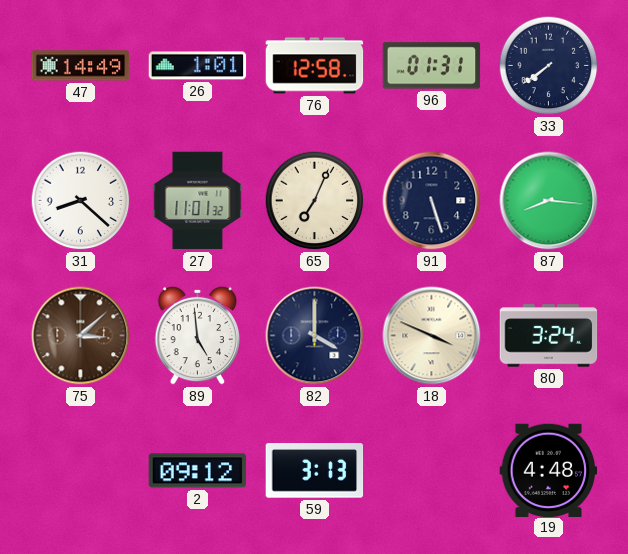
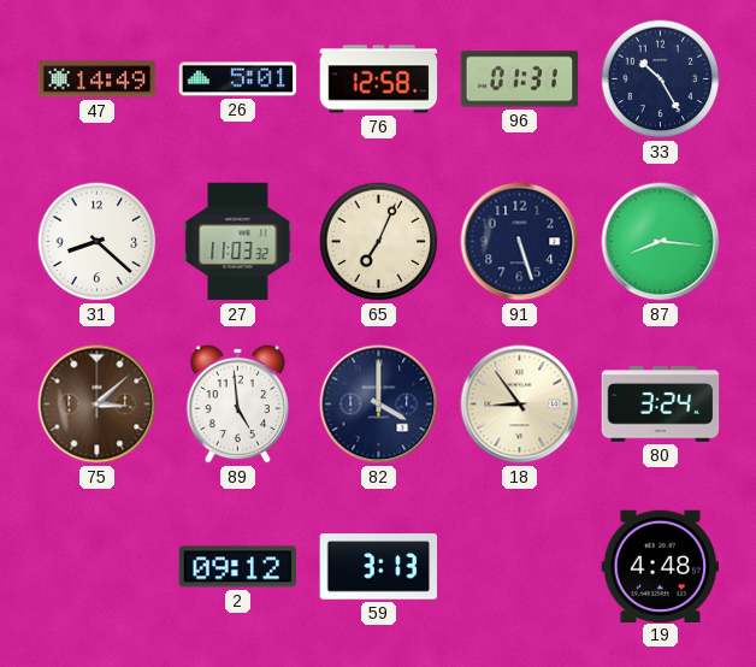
26: 1:01 -> 5:01
33: 7:39 -> 10:25
27: 11:01 -> 11:03
18: 3:49 -> 8:54
